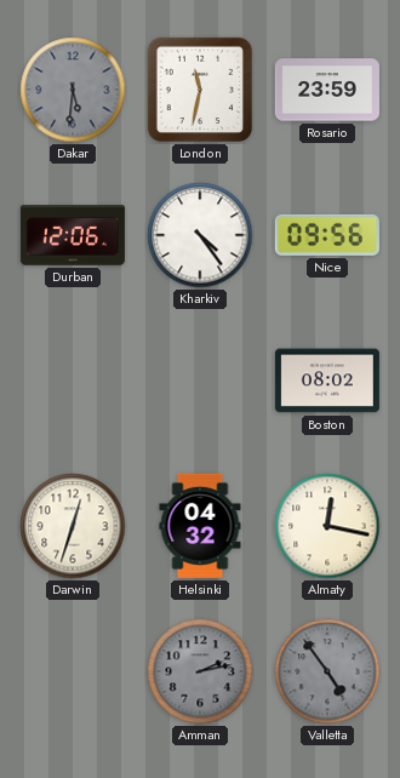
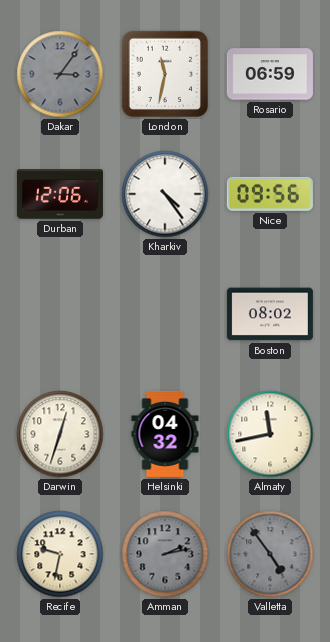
Dakar: 5:31 -> 3:06
Rosario: 23:59 -> 06:59
Almaty: 12:17 -> 11:43
Recife: none -> 9:32
